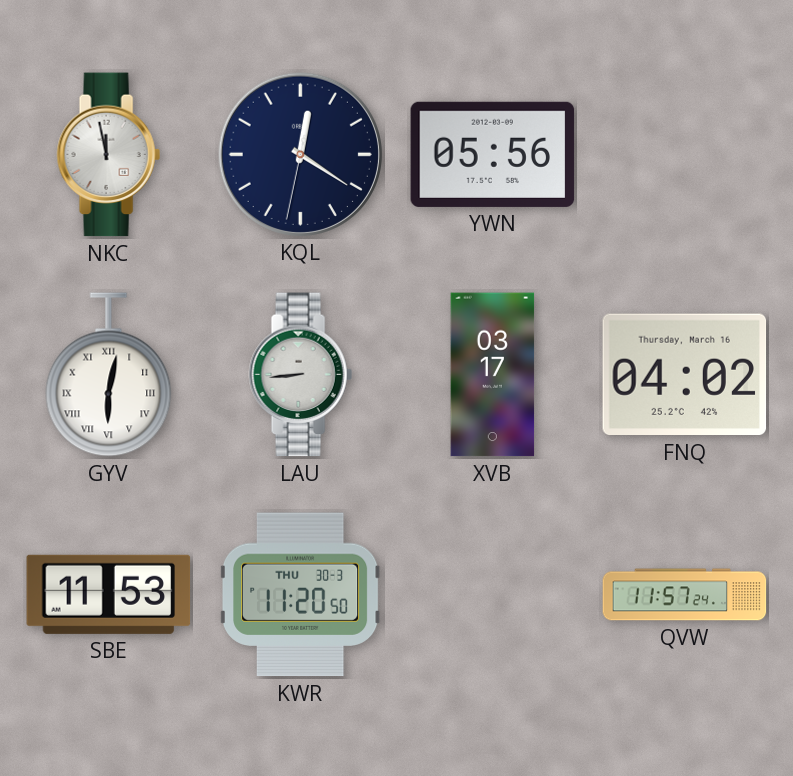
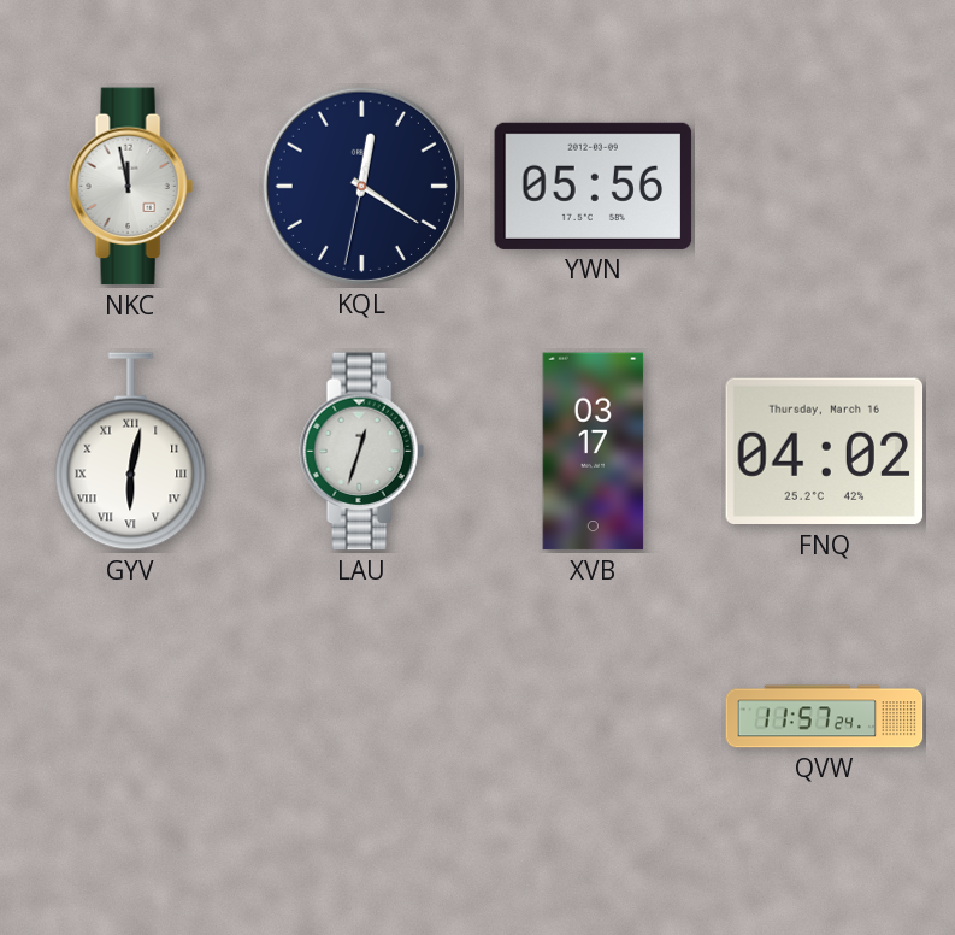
LAU: 8:44 -> 12:33
SBE: 11:53 -> none
KWR: 11:20 -> none
